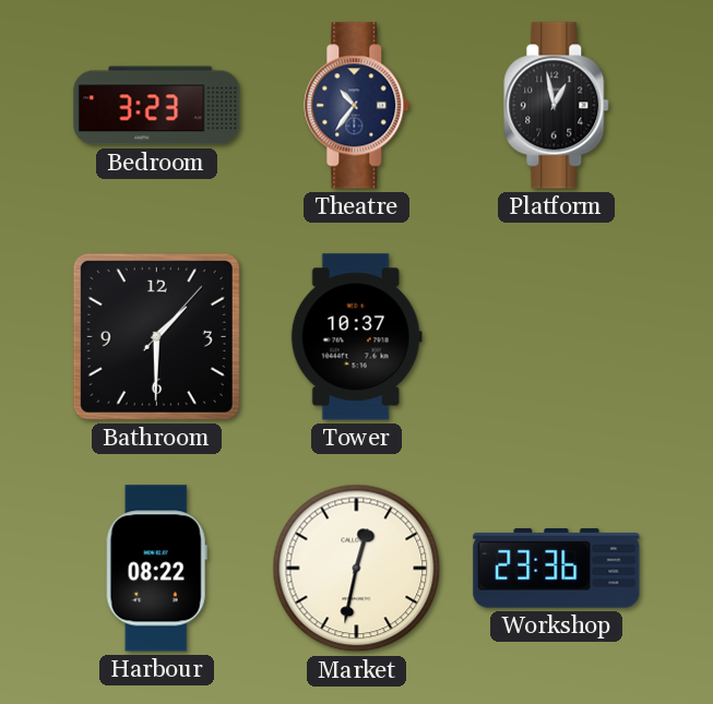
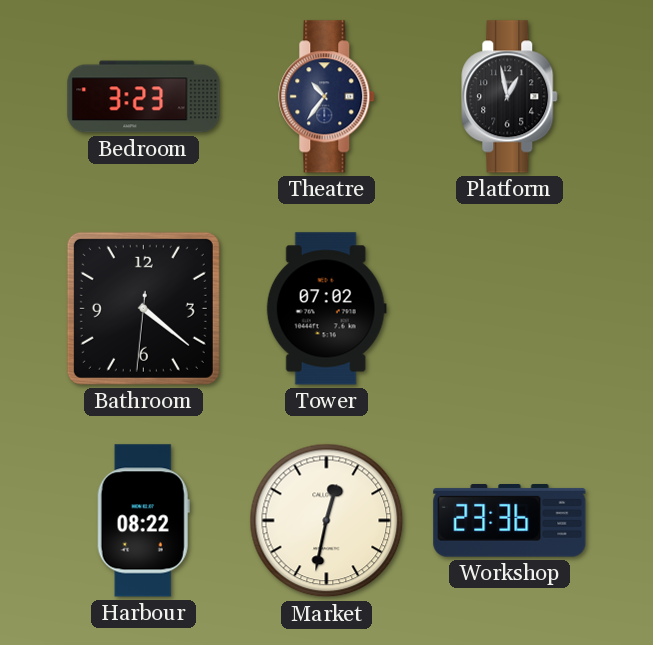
Bathroom: 1:30 -> 4:21
Tower: 10:37 -> 07:02
